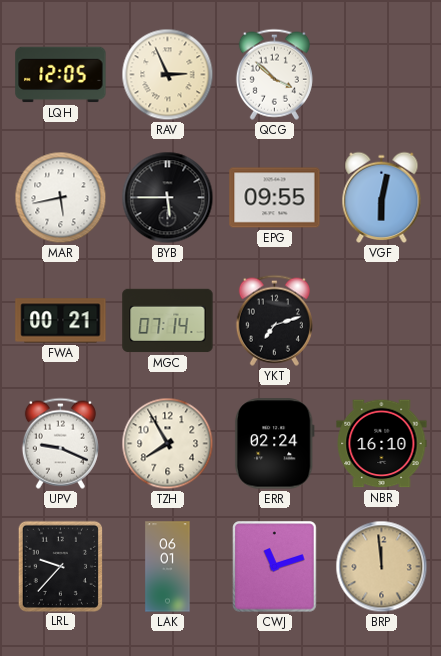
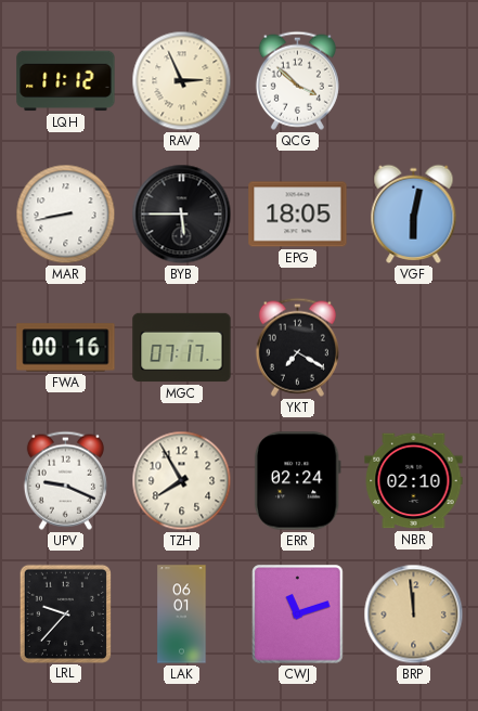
LQH: 12:05 -> 11:12
MAR: 5:43 -> 8:43
EPG: 09:55 -> 18:05
FWA: 00:21 -> 00:16
MGC: 07:14 -> 07:17
YKT: 7:12 -> 7:20
NBR: 16:10 -> 02:10
